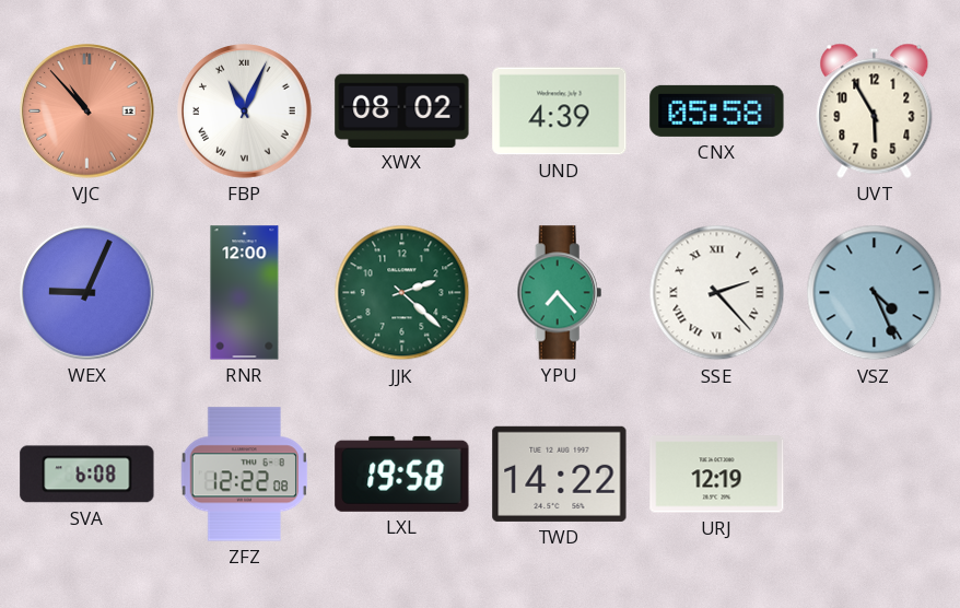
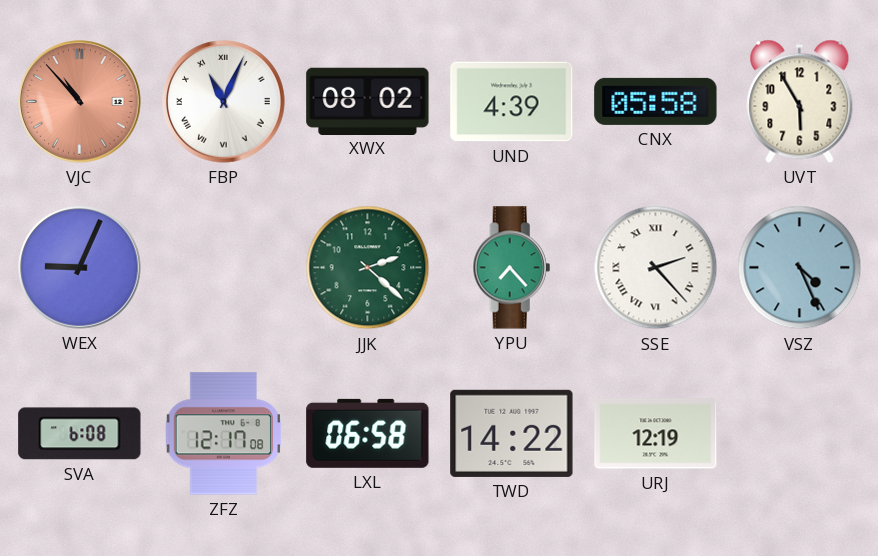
RNR: 12:00 -> none
ZFZ: 12:22 -> 12:17
LXL: 19:58 -> 06:58
